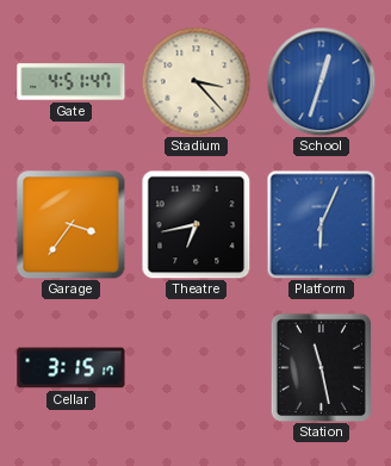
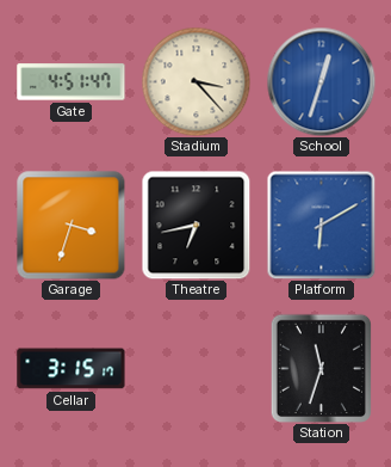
Garage: 3:36 -> 3:33
Platform: 6:04 -> 6:10
Station: 11:28 -> 11:33
